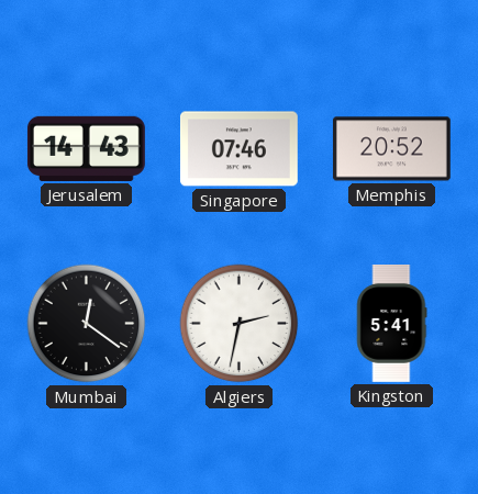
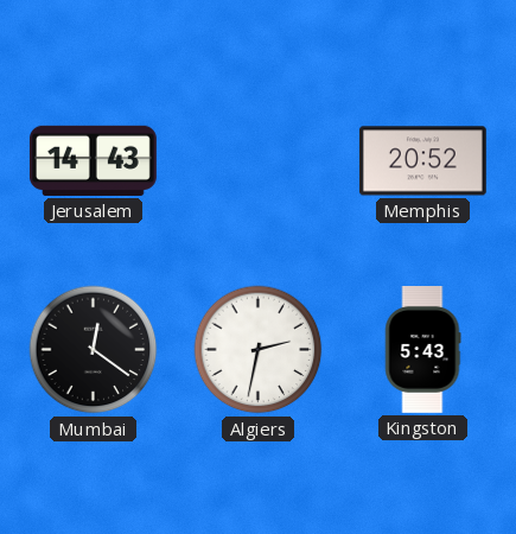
Singapore: 07:46 -> none
Kingston: 5:41 -> 5:43
